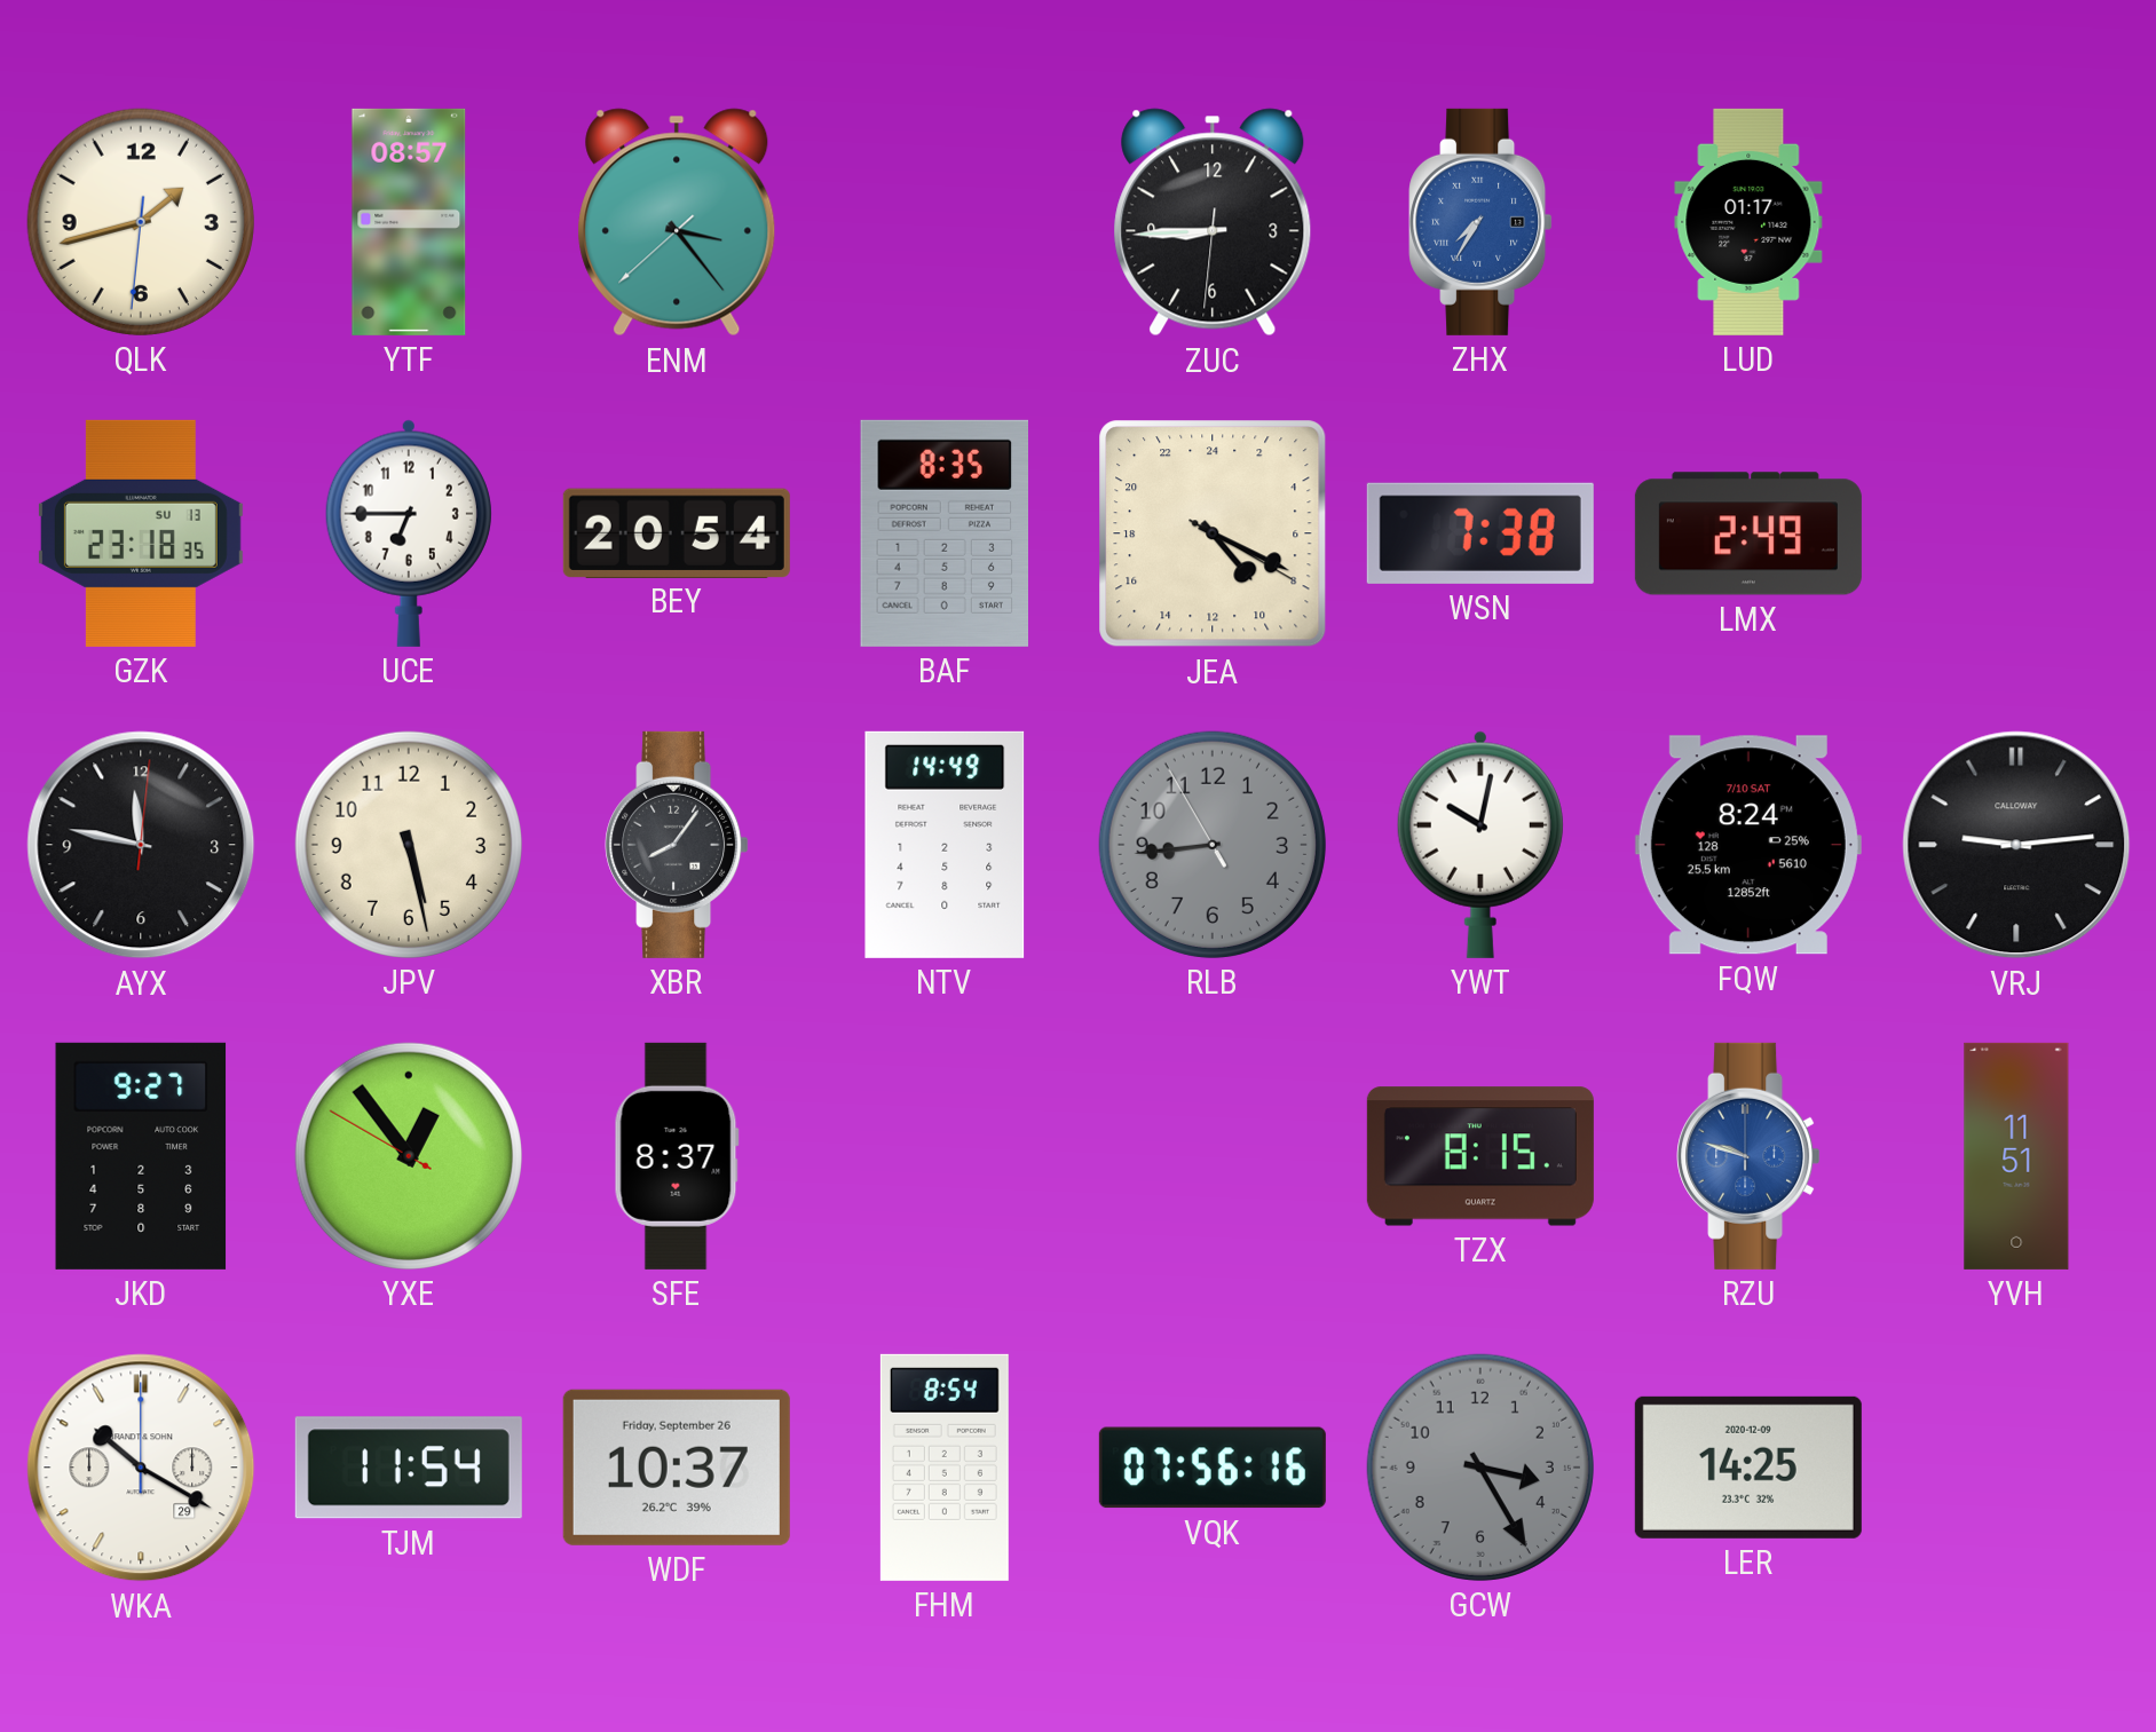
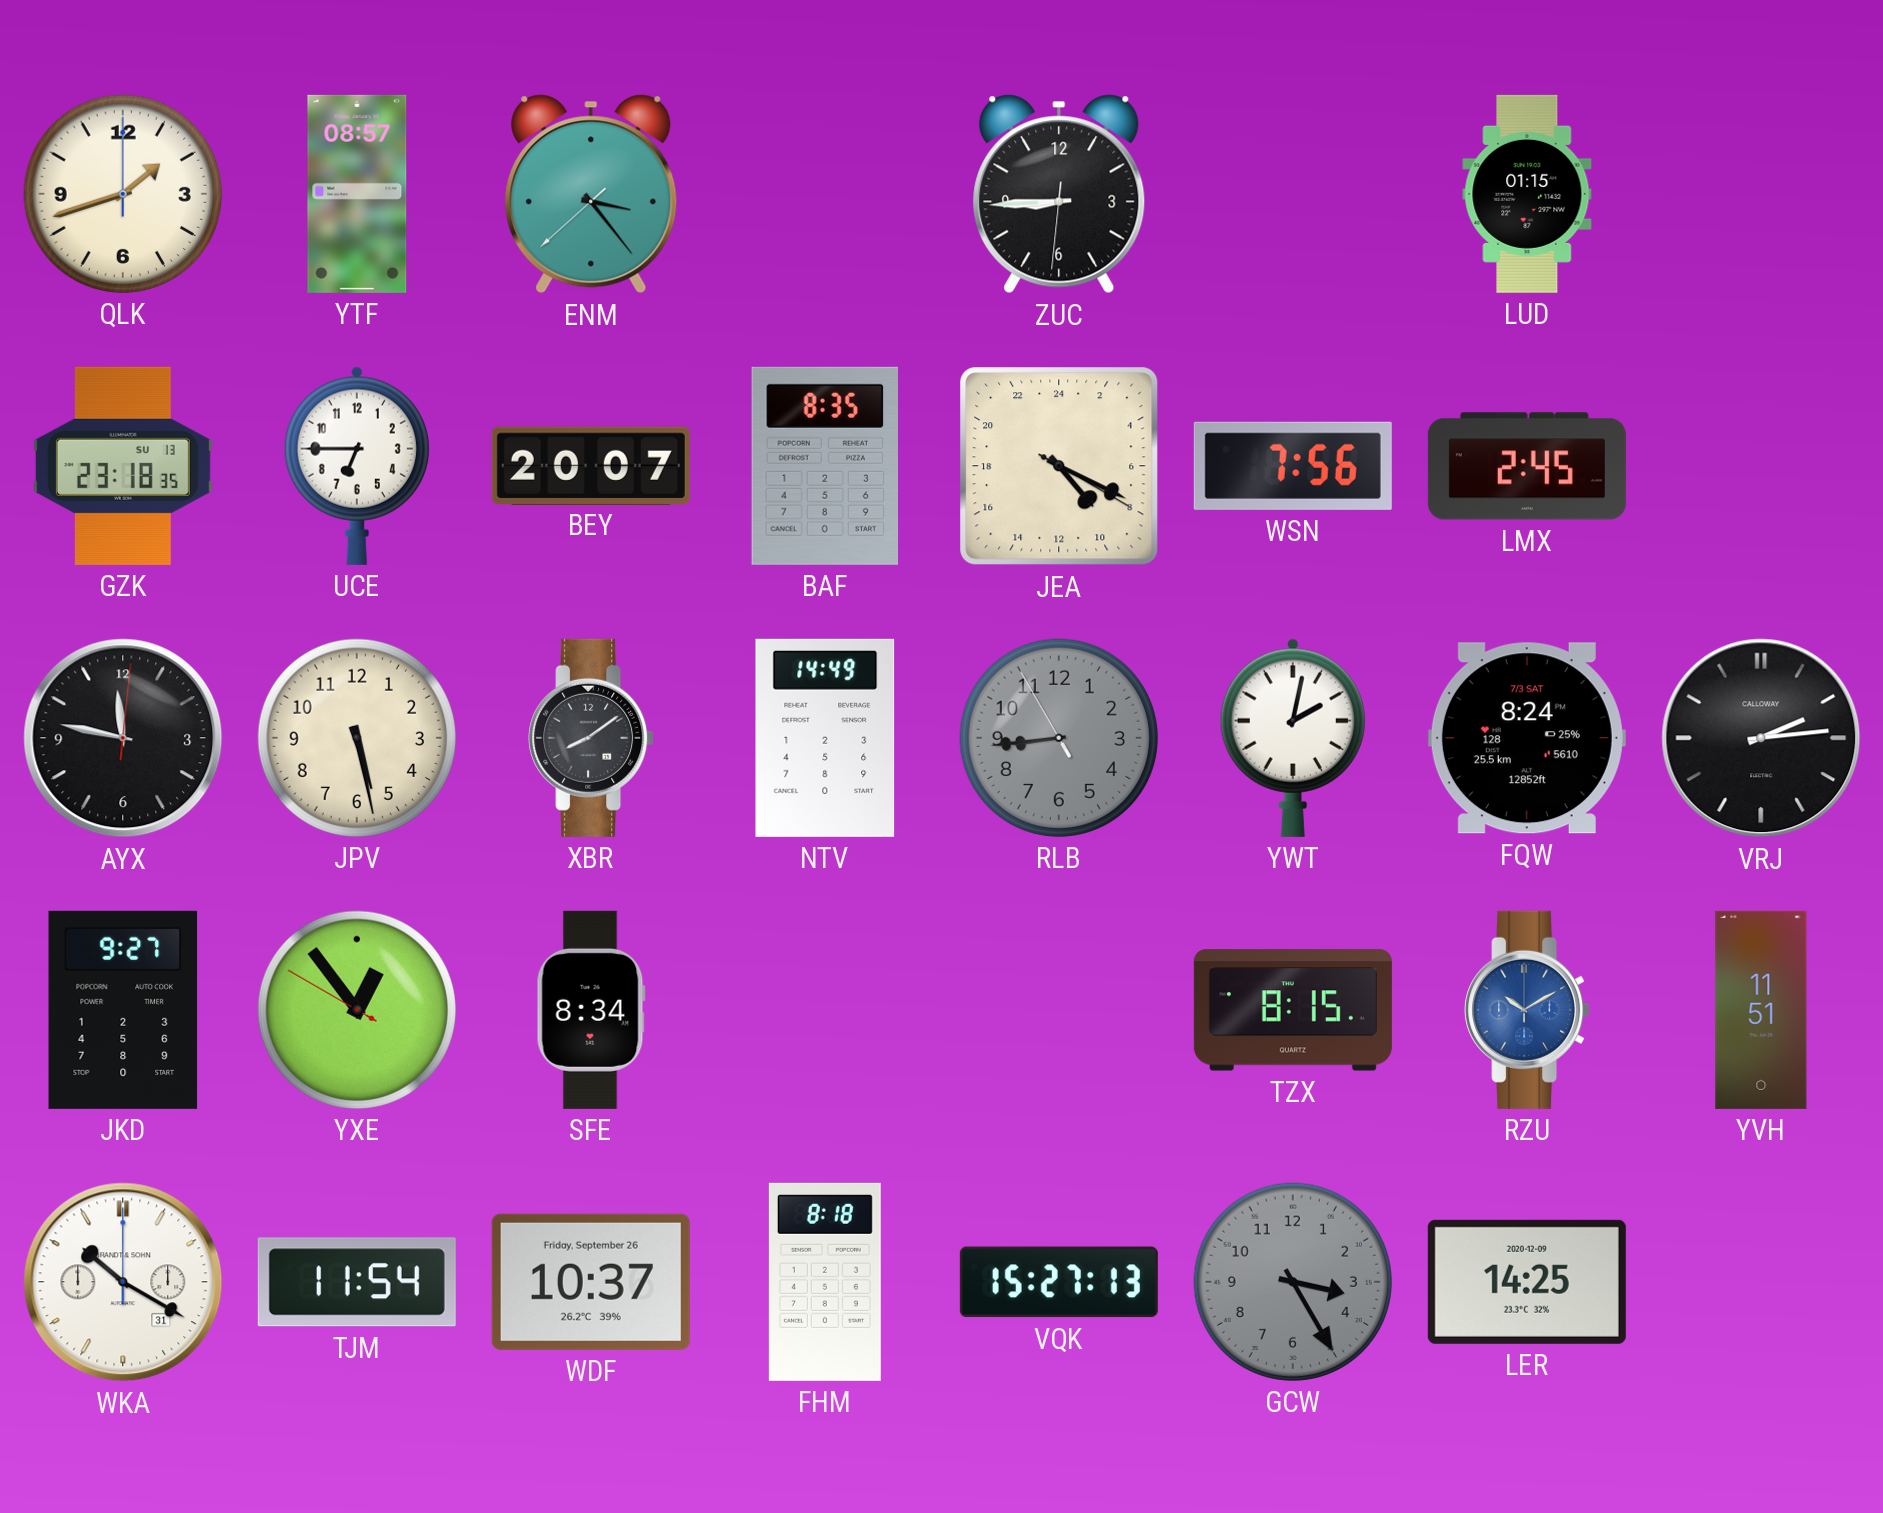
QLK: 1:42:31 -> 1:42:00
ZHX: 7:35 -> none
LUD: 01:17 -> 01:15
BEY: 20:54 -> 20:07
WSN: 7:38 -> 7:56
LMX: 2:49 -> 2:45
XBR: 8:06 -> 8:09
YWT: 10:02 -> 2:02
FQW date: 7/10 SAT -> 7/3 SAT
VRJ: 9:14 -> 2:14
SFE: 8:37 -> 8:34
RZU: 9:48 -> 10:10
WKA date: 29 -> 31
FHM: 8:54 -> 8:18
VQK: 07:56 -> 15:27
